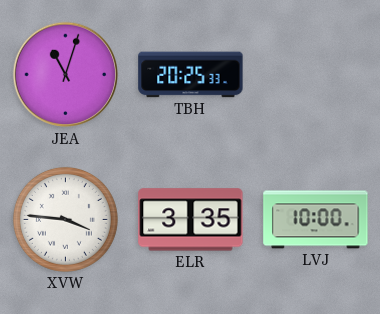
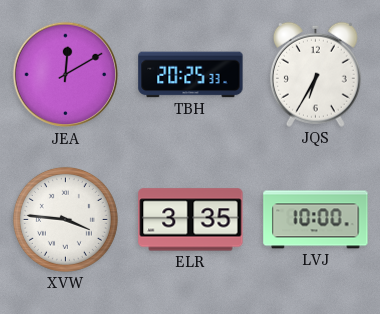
JEA: 11:03 -> 12:10
JQS: none -> 6:35
